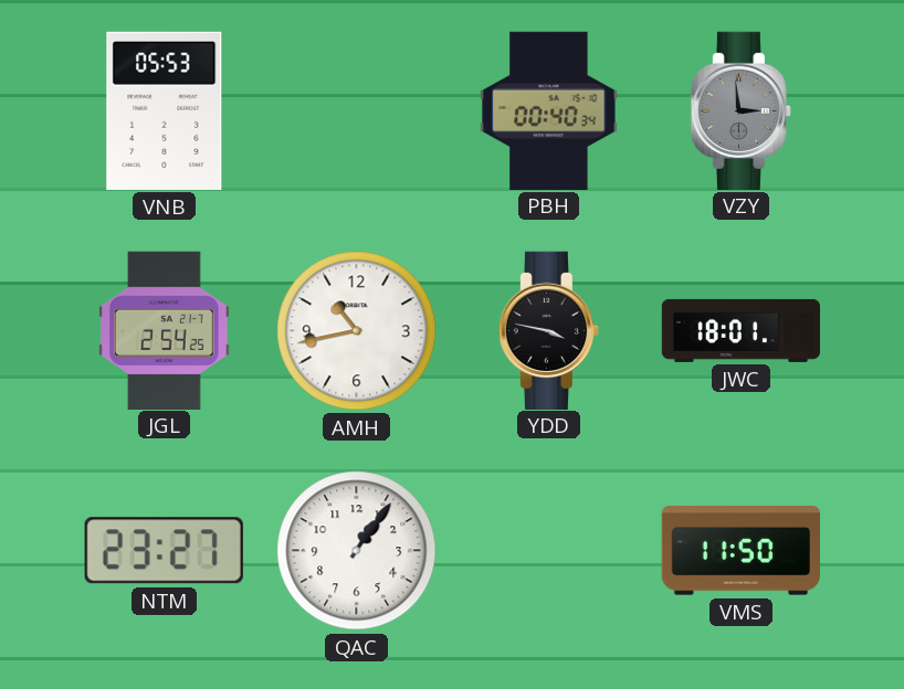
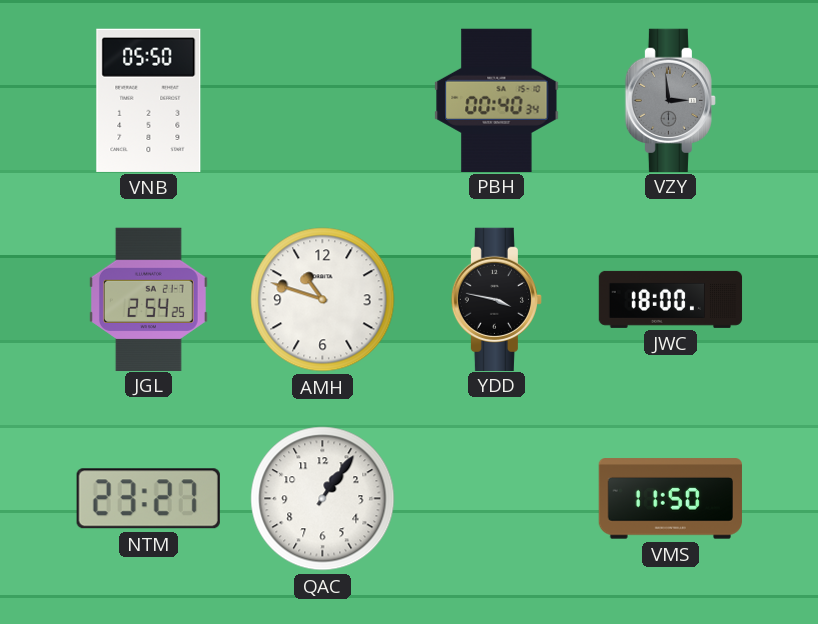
VNB: 05:53 -> 05:50
AMH: 10:43 -> 10:48
JWC: 18:01 -> 18:00
